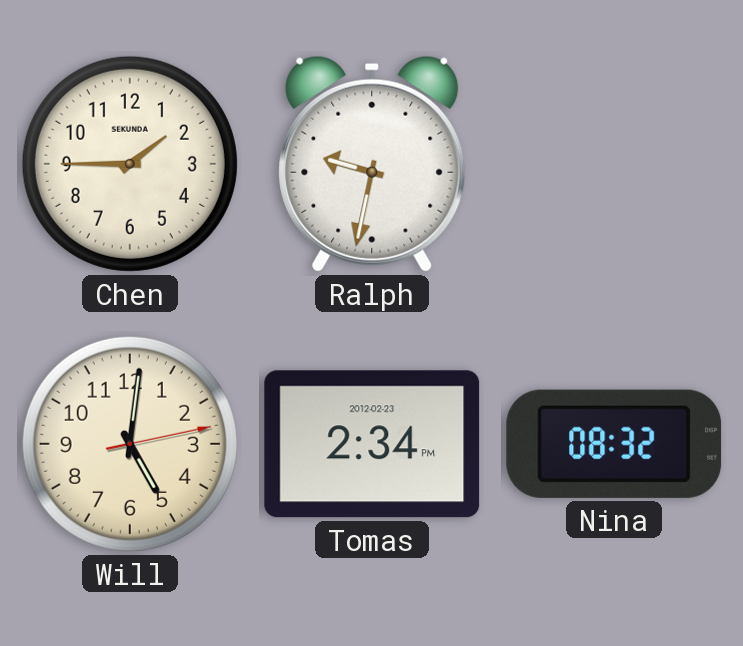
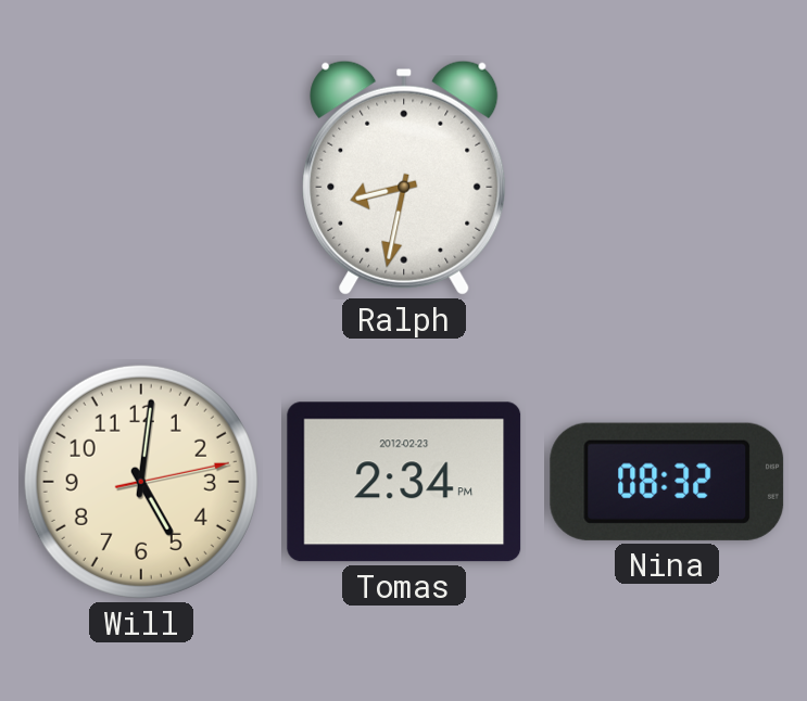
Chen: 1:45 -> none
Ralph: 9:32 -> 8:32
